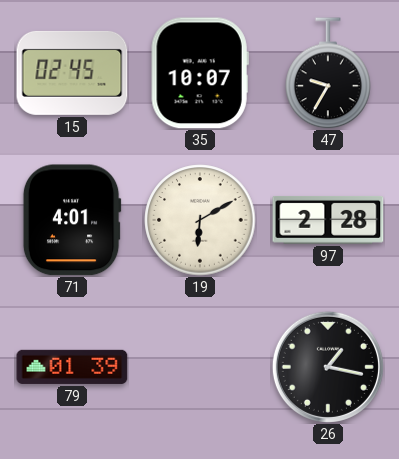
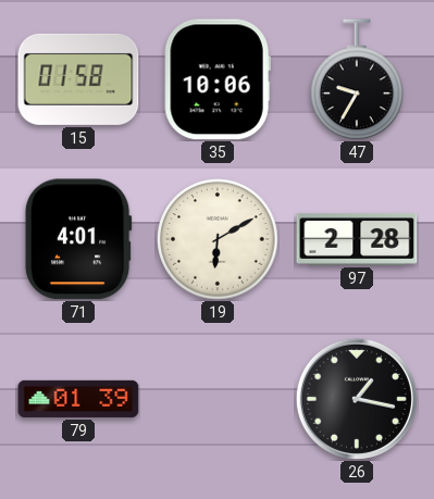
15: 02:45 -> 01:58
35: 10:07 -> 10:06
